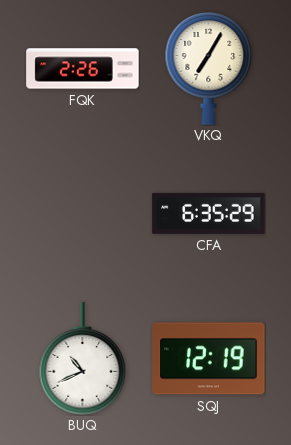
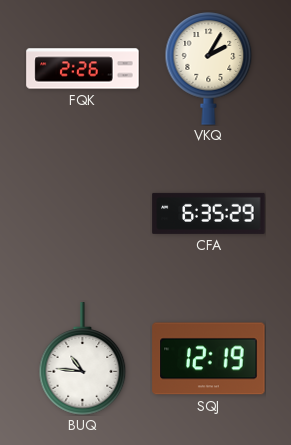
VKQ: 7:05 -> 2:05
BUQ: 10:41 -> 10:46
